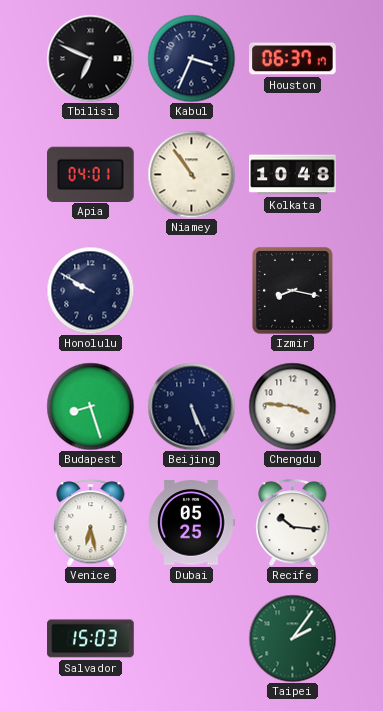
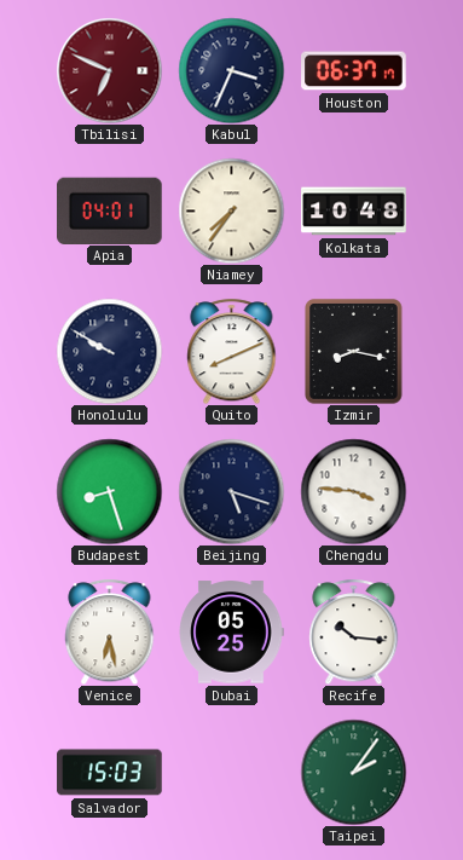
Tbilisi dial: black -> burgundy
Niamey: 10:54 -> 7:36
Quito: none -> 8:11
Beijing: 5:26 -> 5:18
